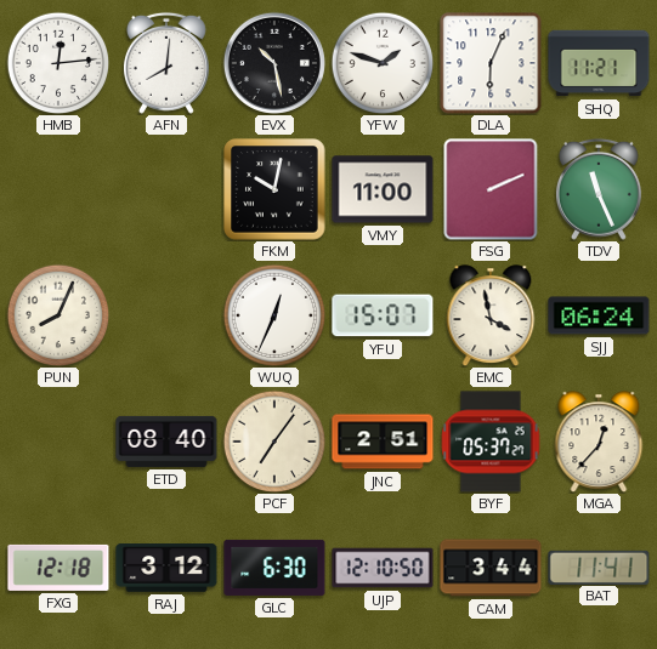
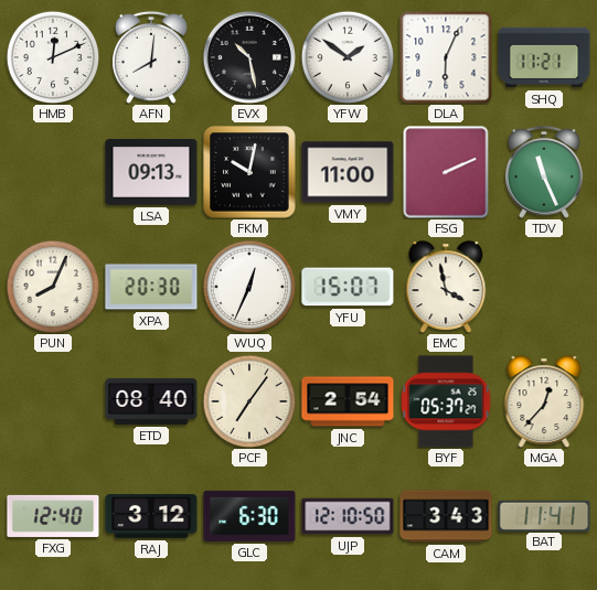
HMB: 12:14 -> 12:11
YFW: 1:48 -> 1:51
LSA: none -> 09:13
XPA: none -> 20:30
SJJ: 06:24 -> none
JNC: 2:51 -> 2:54
FXG: 12:18 -> 12:40
CAM: 3:44 -> 3:43
